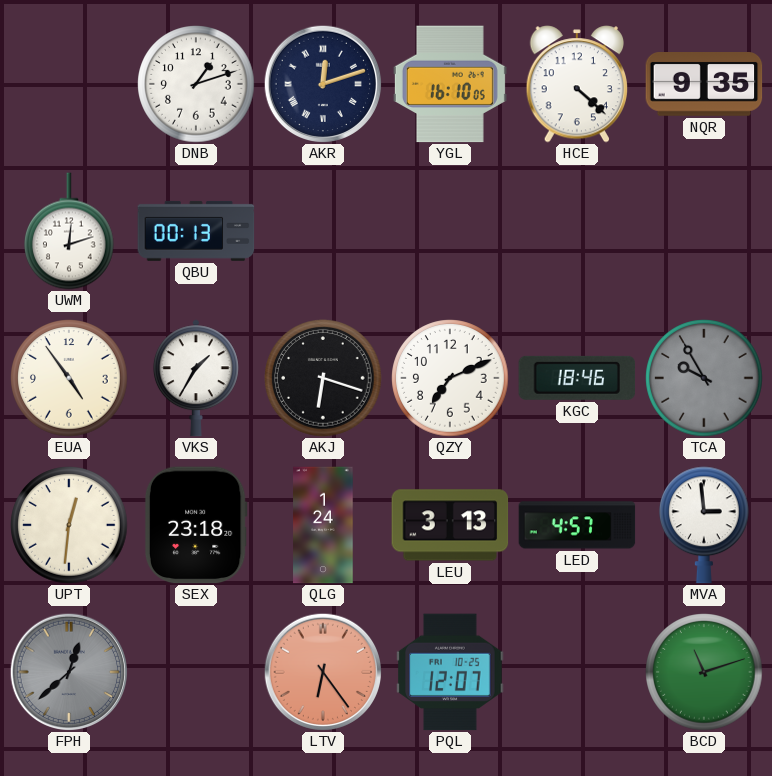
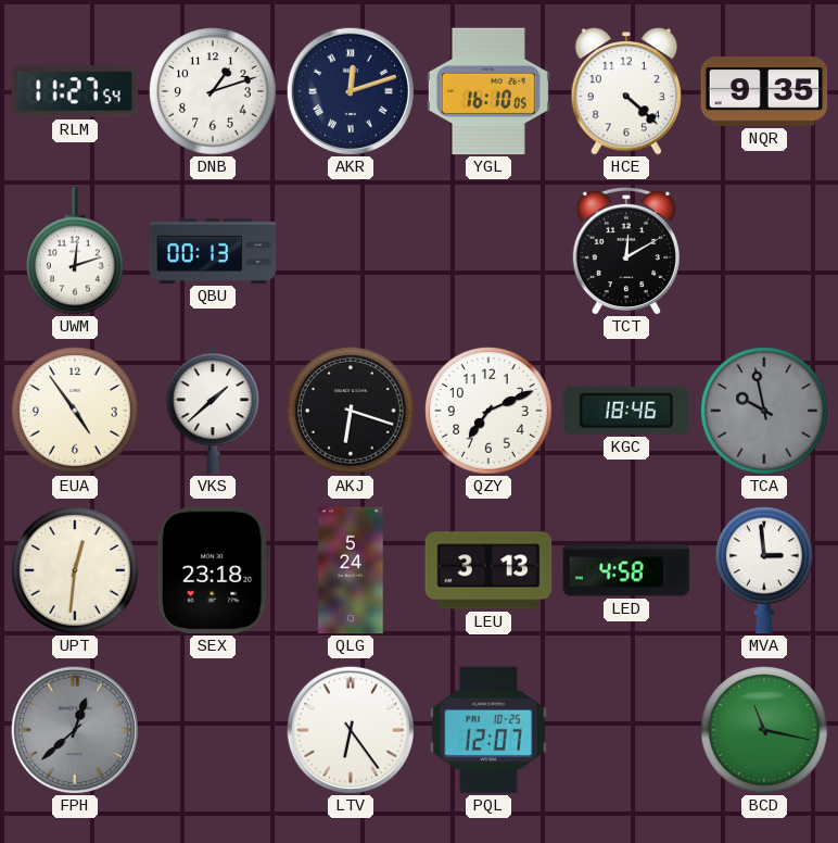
RLM: none -> 11:27
TCT: none -> 12:10
VKS: 1:35 -> 1:38
TCA: 9:55 -> 9:58
QLG: 1:24 -> 5:24
LED: 4:57 -> 4:58
LTV dial: salmon -> white
BCD: 11:12 -> 11:17
